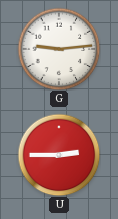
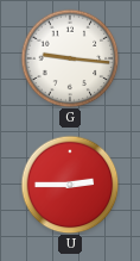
G: 9:14 -> 9:16
